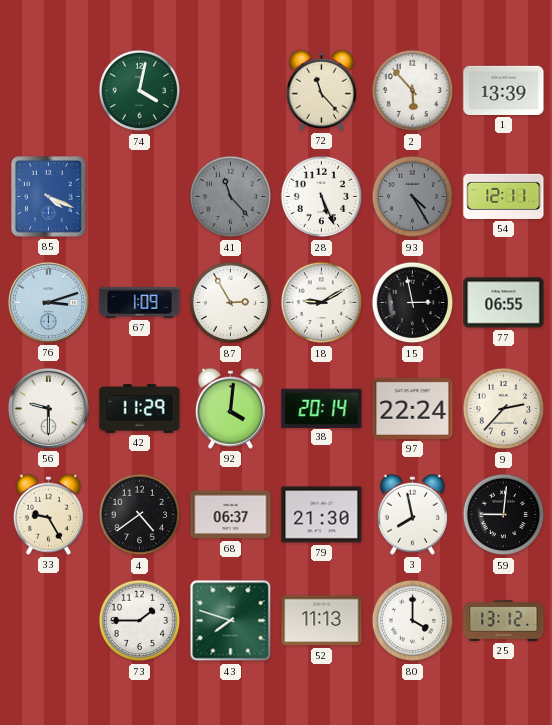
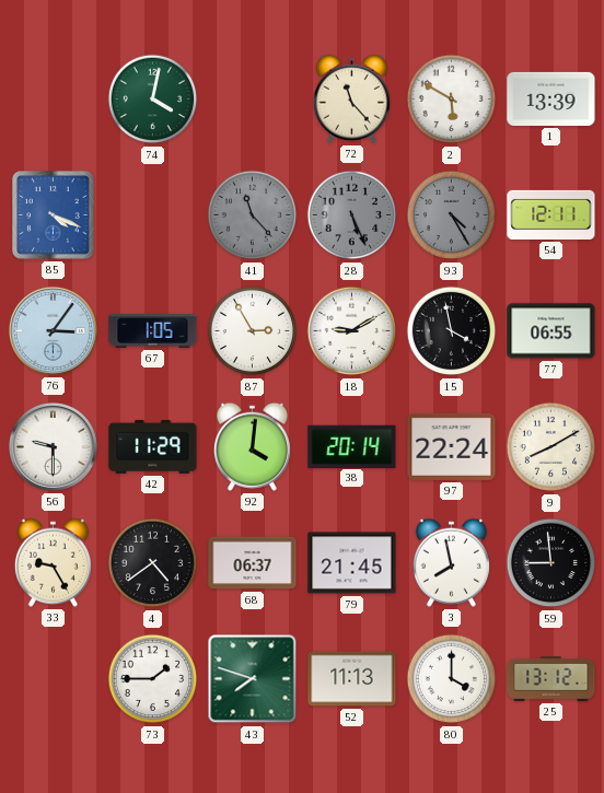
2: 5:53 -> 5:50
28 dial: white -> grey
76: 3:12 -> 3:06
67: 1:09 -> 1:05
15: 2:58 -> 3:58
9: 2:37 -> 8:10
79: 21:30 -> 21:45
59: 9:01 -> 8:59
